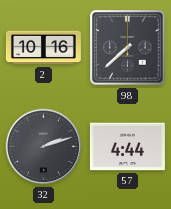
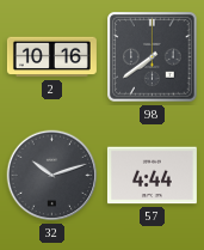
98: 7:38 -> 7:39
32: 2:12 -> 10:12
